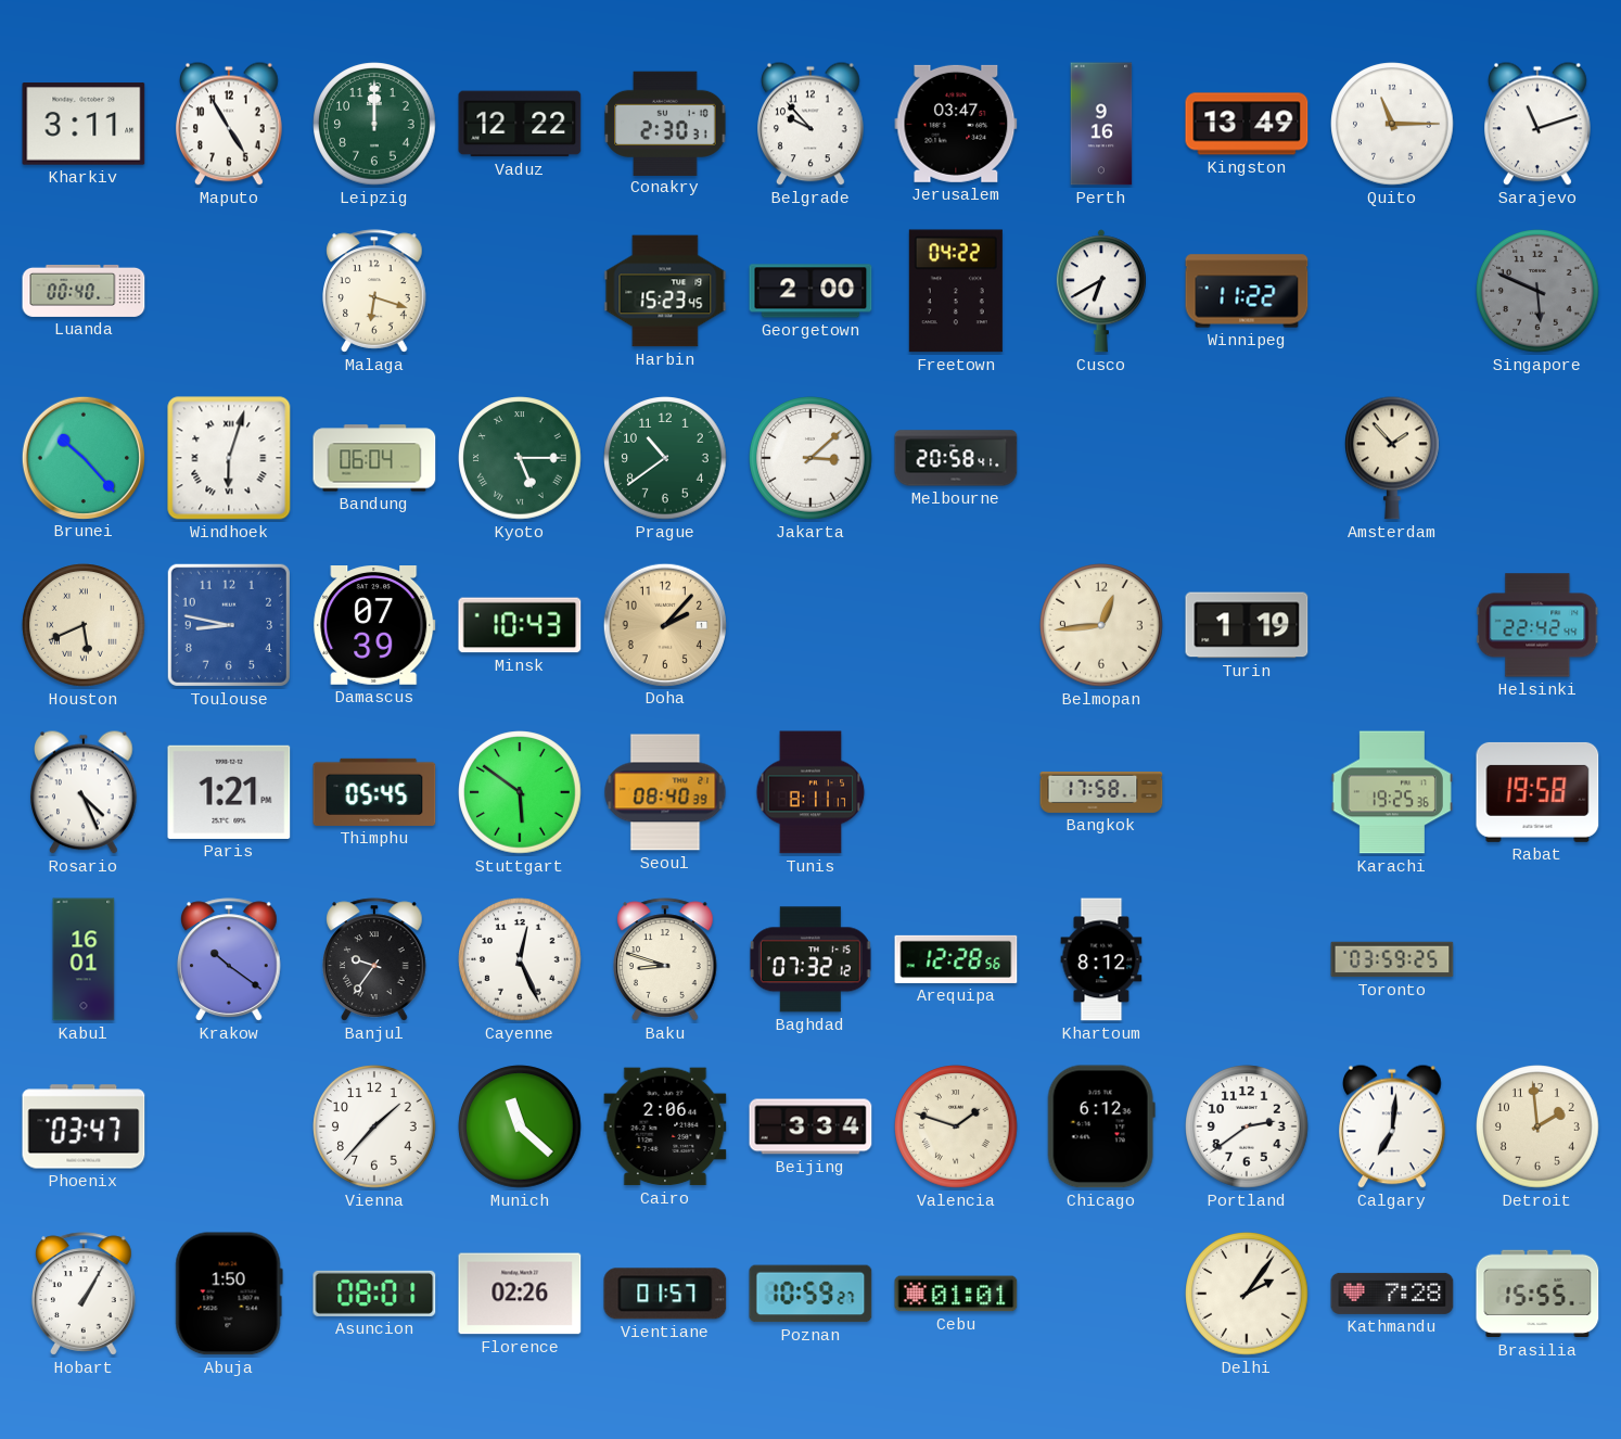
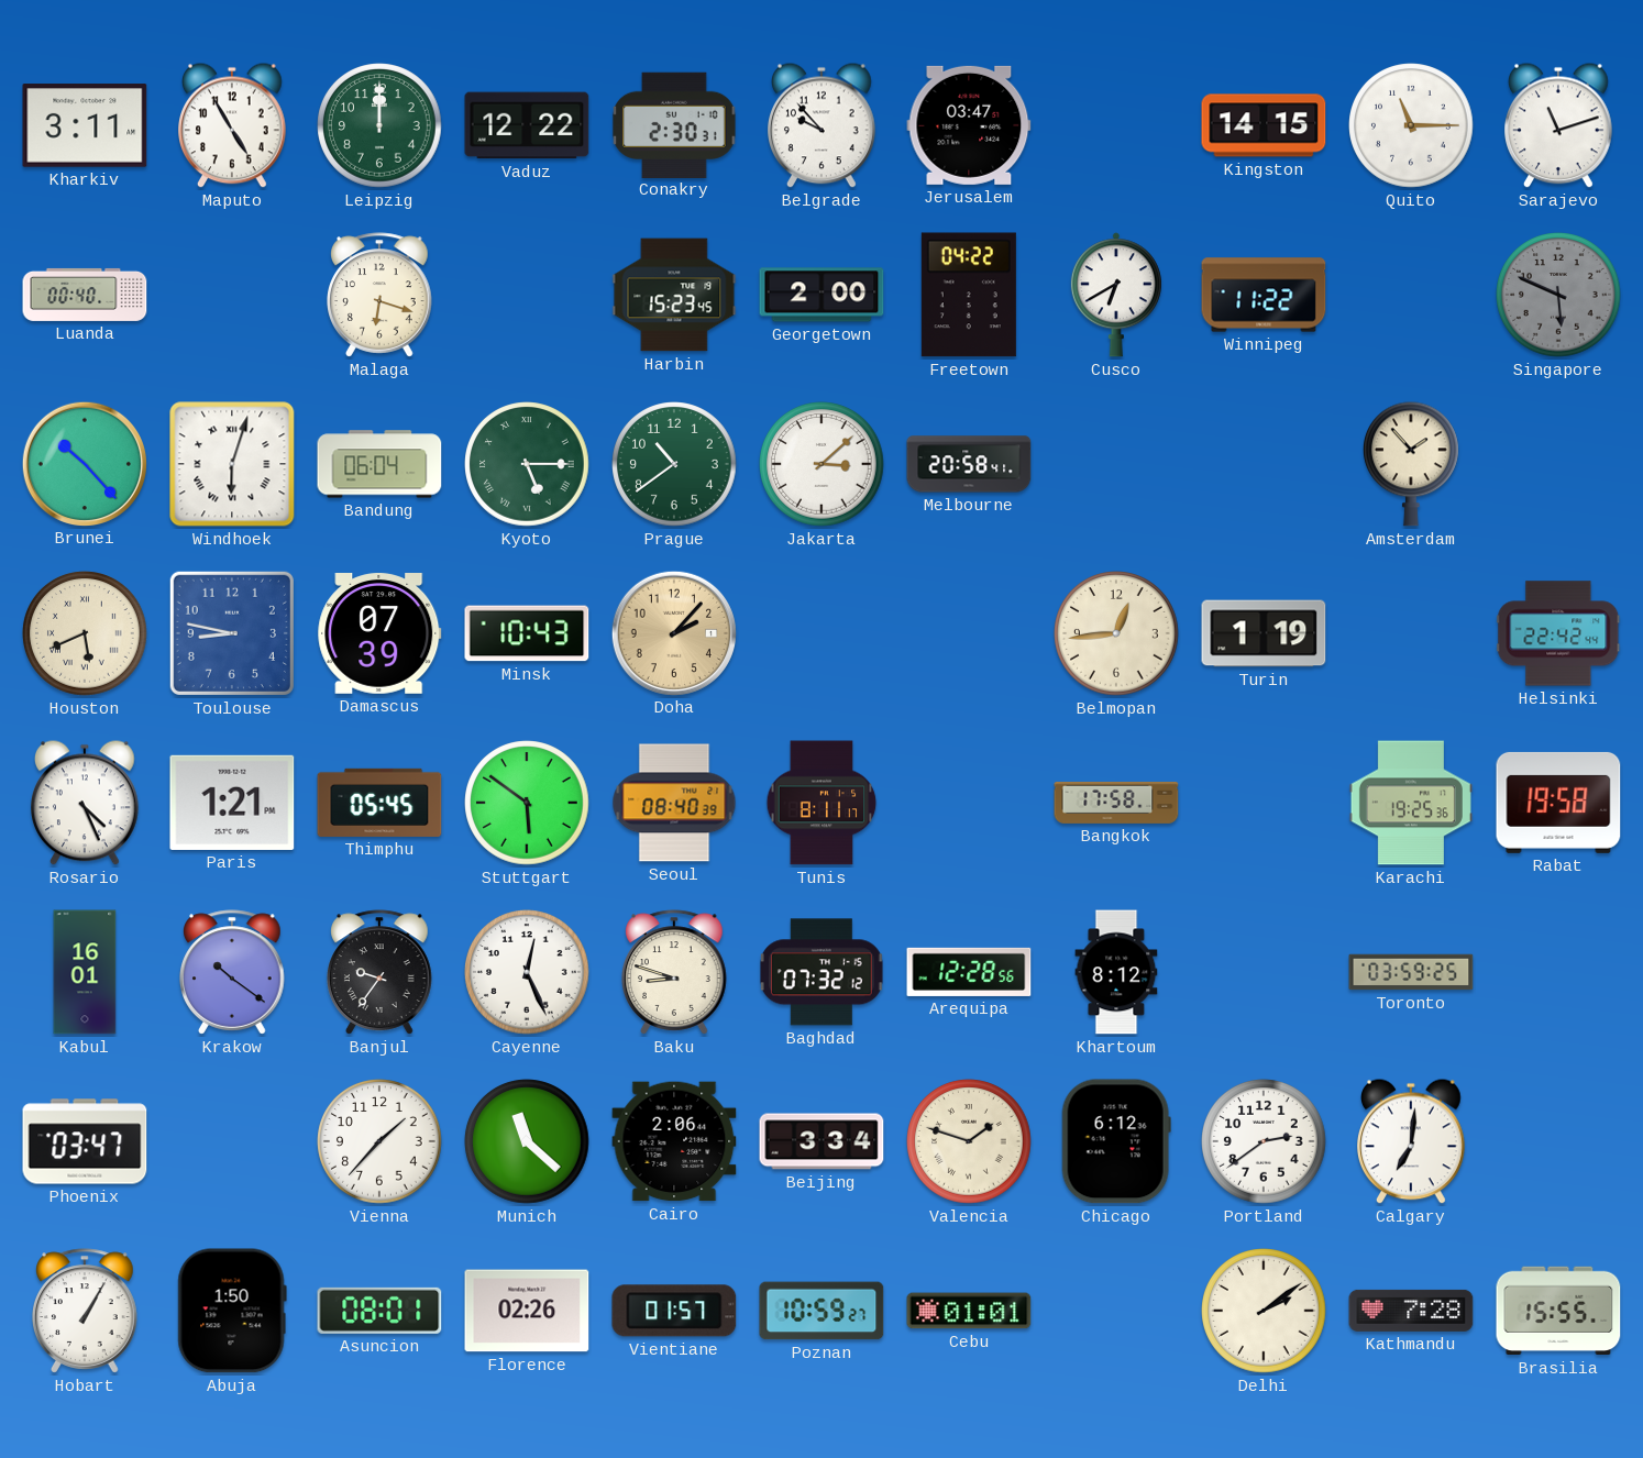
Perth: 9:16 -> none
Kingston: 13:49 -> 14:15
Detroit: 1:59 -> none
Delhi: 2:06 -> 2:09
